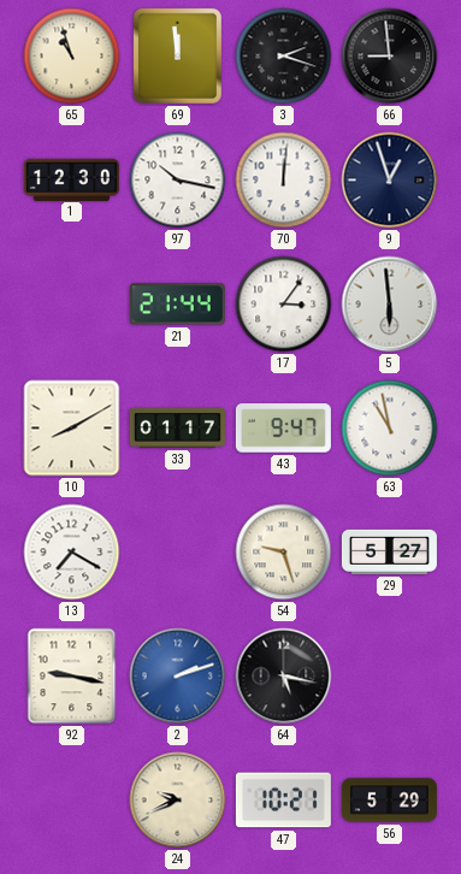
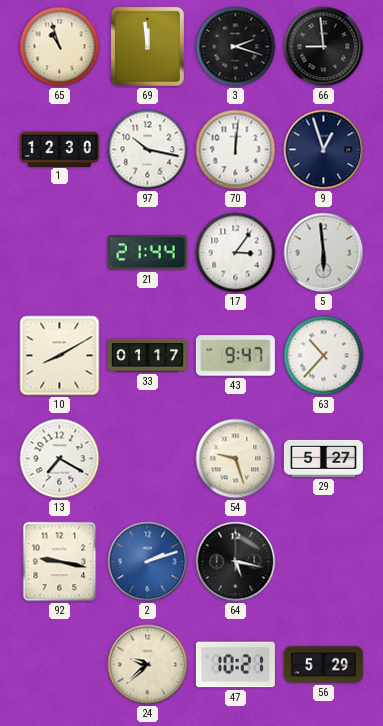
63: 10:58 -> 10:37
24: 9:41 -> 9:38
